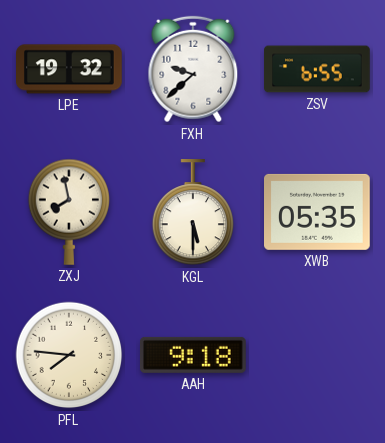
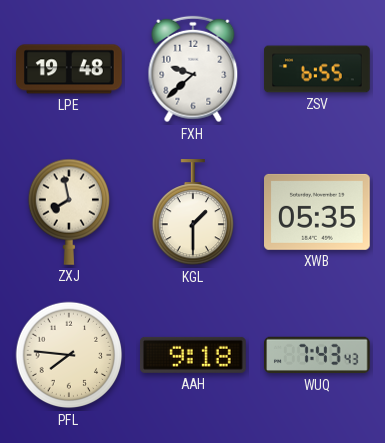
LPE: 19:32 -> 19:48
KGL: 5:30 -> 1:30
WUQ: none -> 7:43
